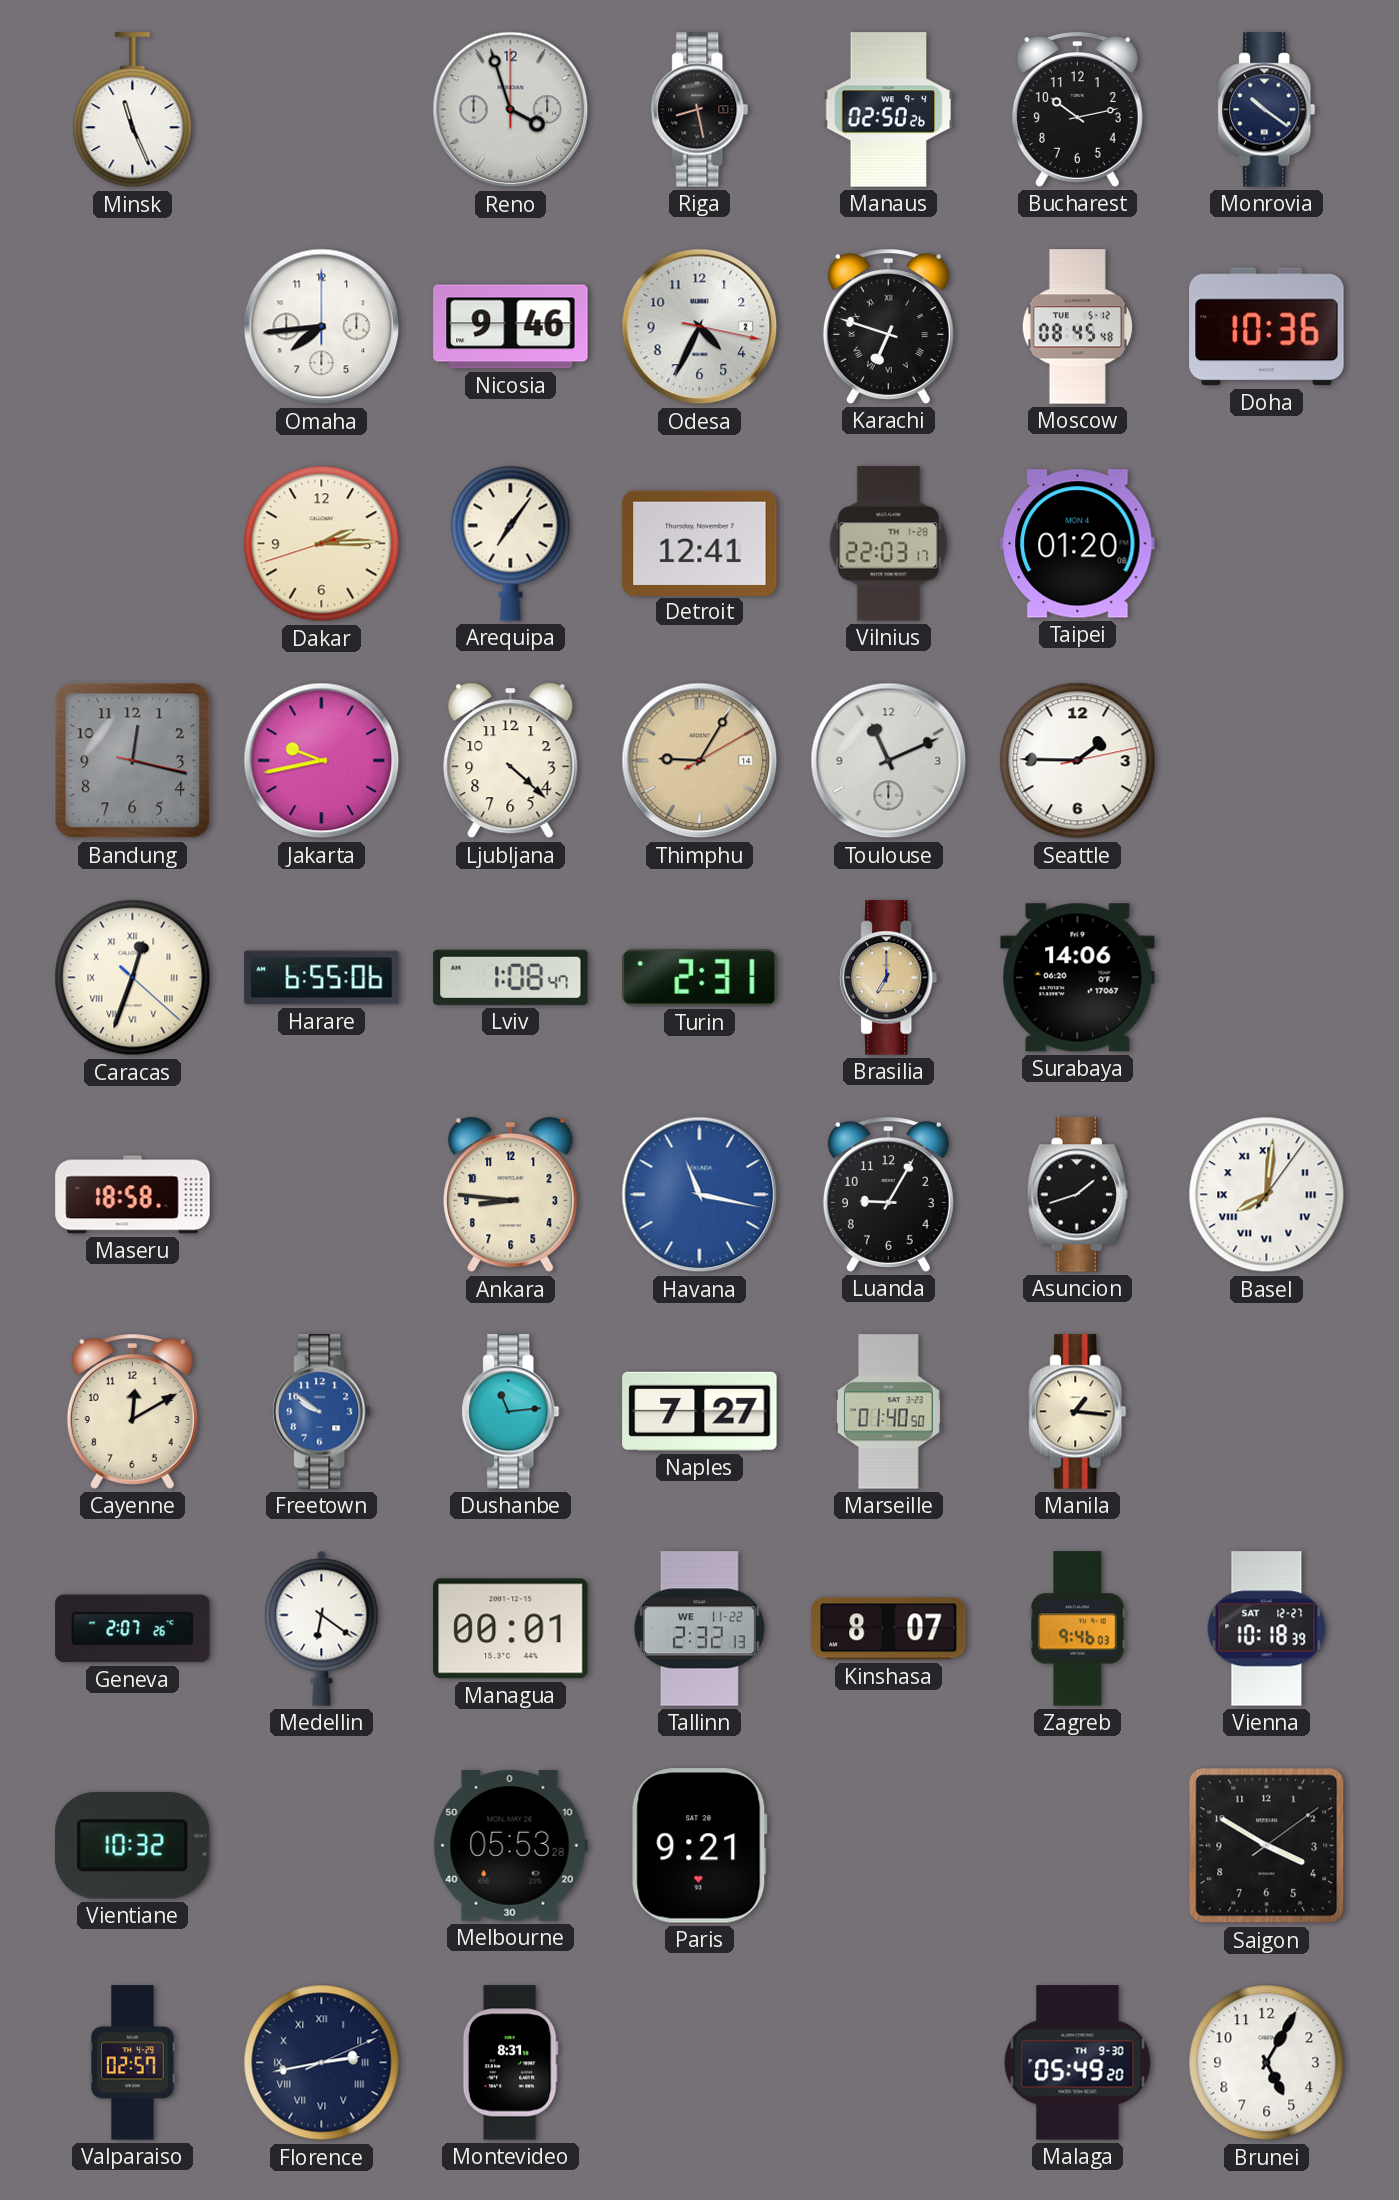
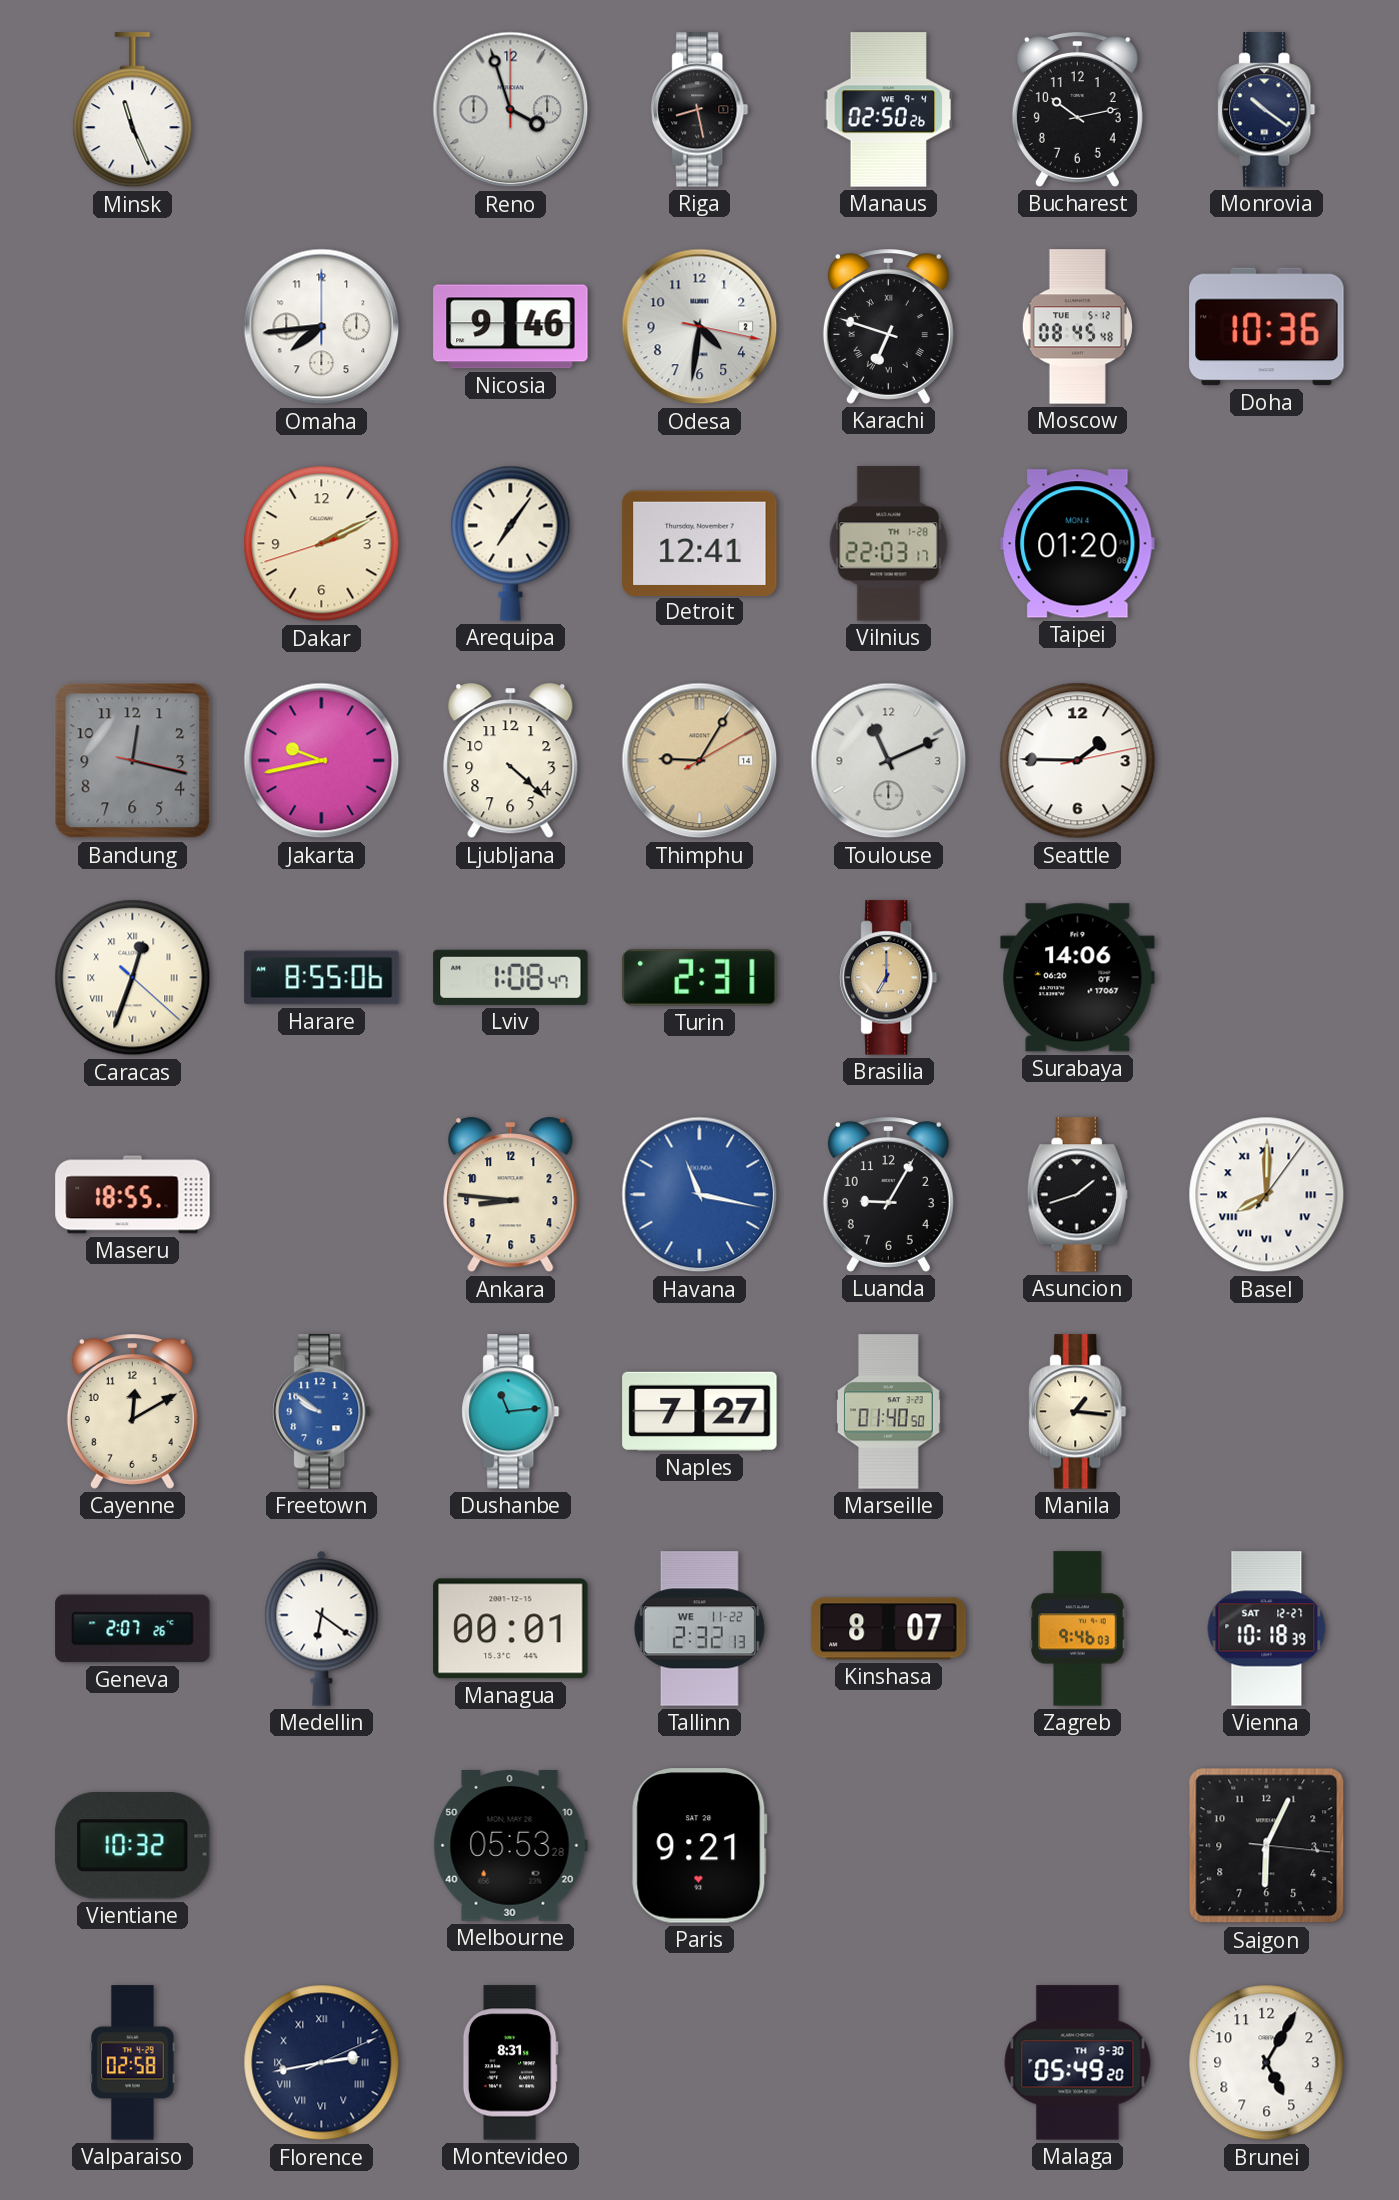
Odesa: 4:34 -> 4:31
Dakar: 2:14 -> 2:10
Harare: 6:55 -> 8:55
Maseru: 18:58 -> 18:55
Basel: 8:01 -> 8:00
Saigon: 3:50 -> 6:04
Valparaiso: 02:57 -> 02:58
